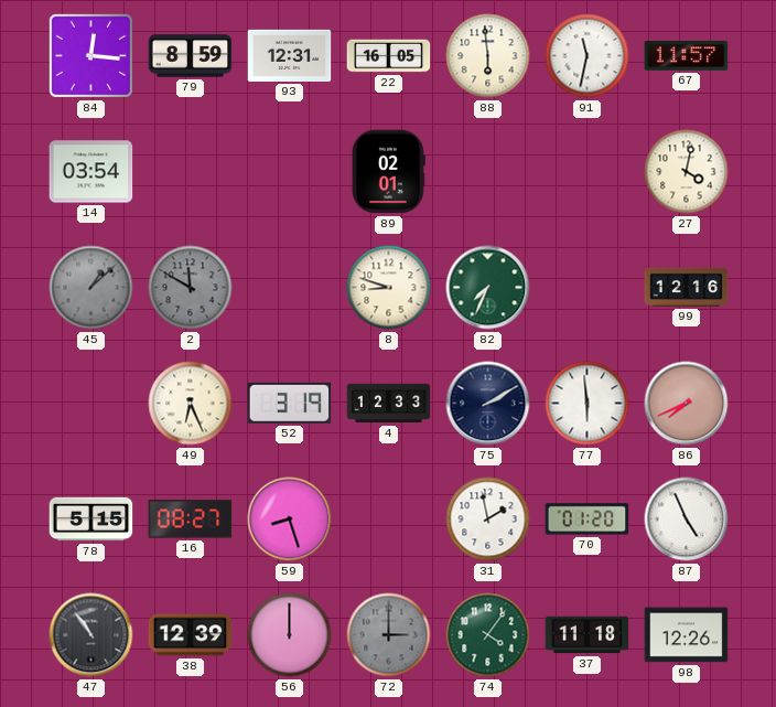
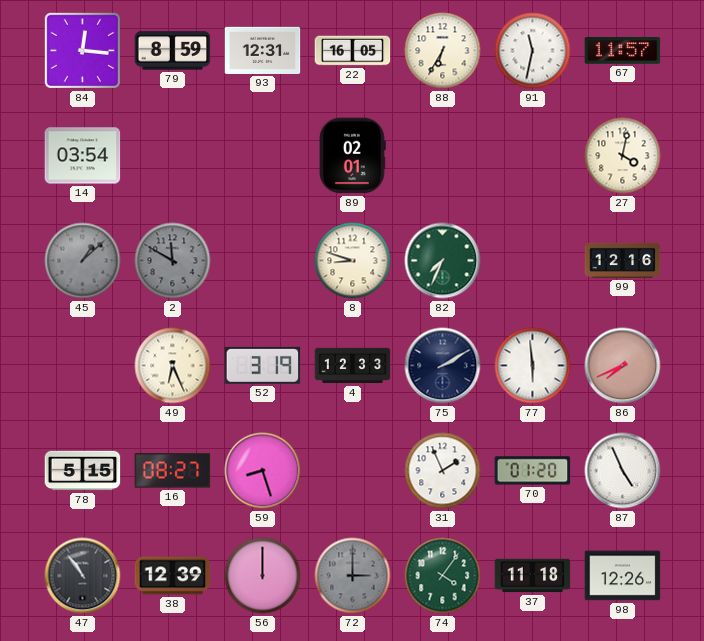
88: 5:59 -> 6:35
31: 1:58 -> 1:56
